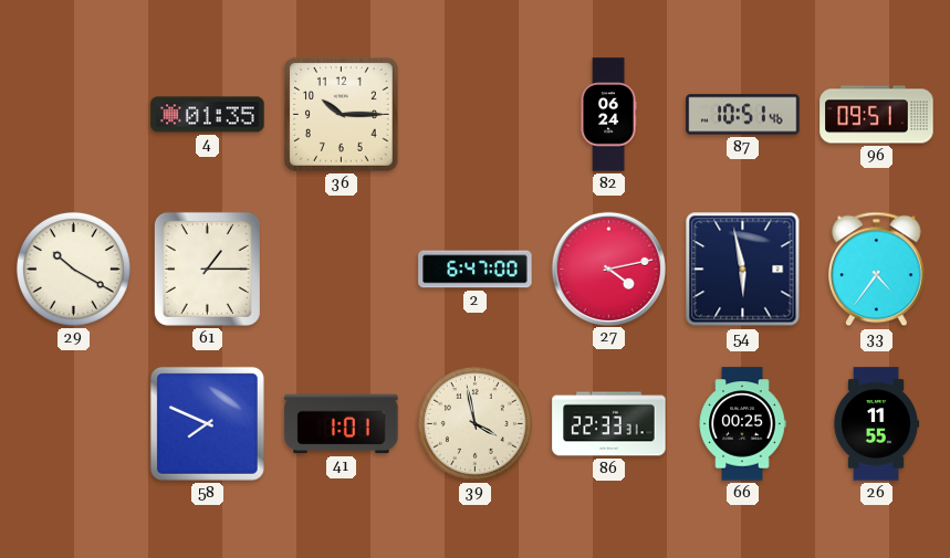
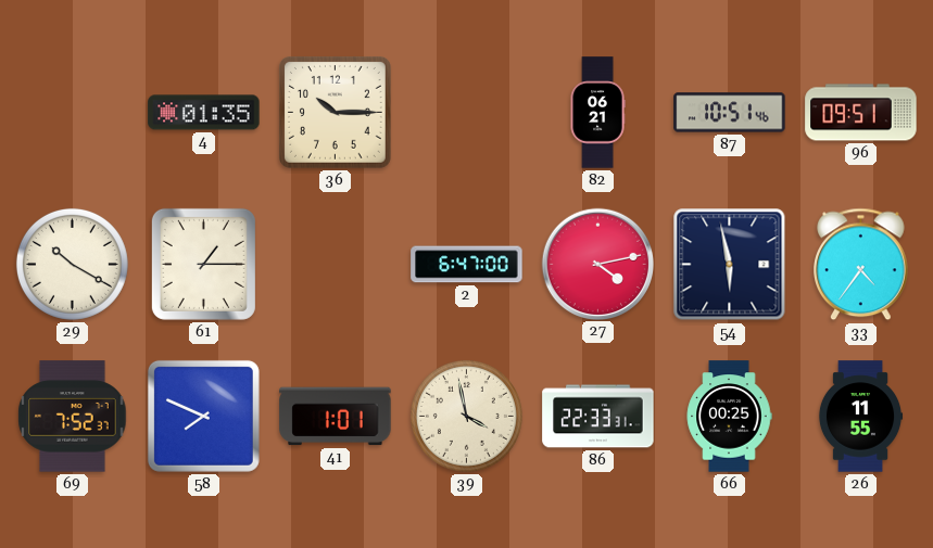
82: 06:24 -> 06:21
69: none -> 7:52
